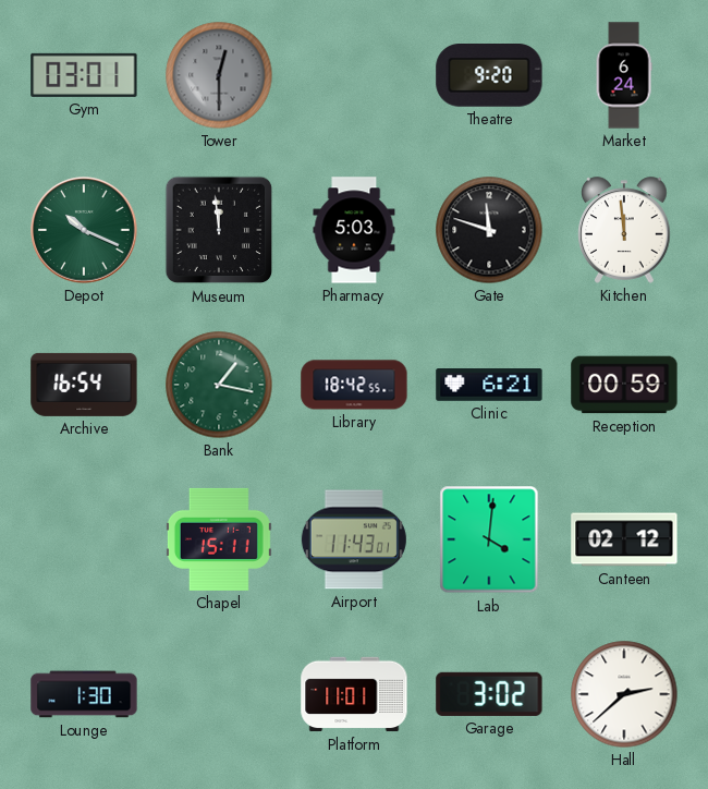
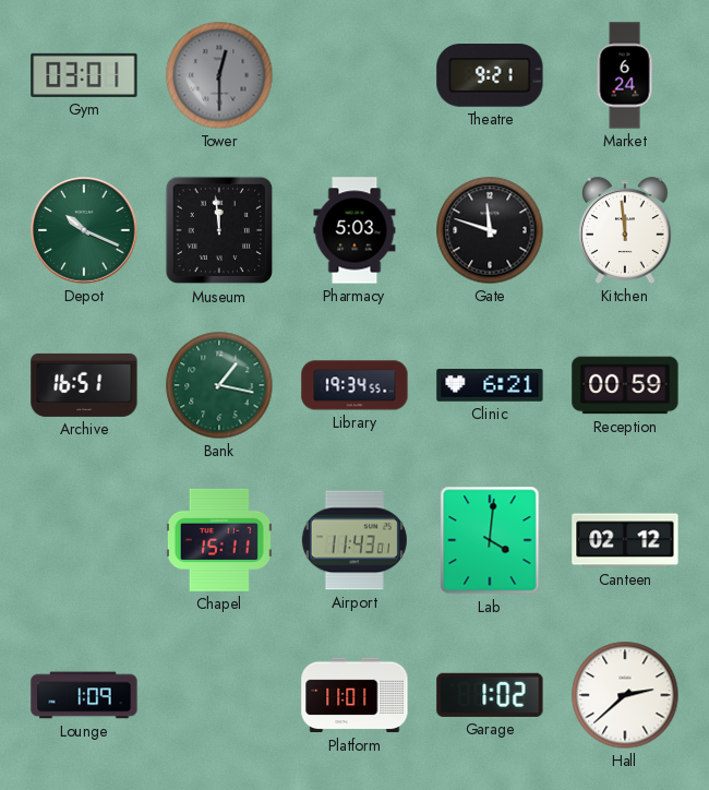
Theatre: 9:20 -> 9:21
Archive: 16:54 -> 16:51
Library: 18:42 -> 19:34
Lounge: 1:30 -> 1:09
Garage: 3:02 -> 1:02
